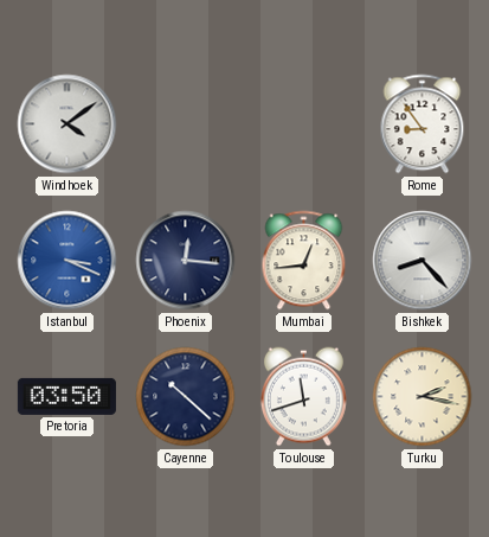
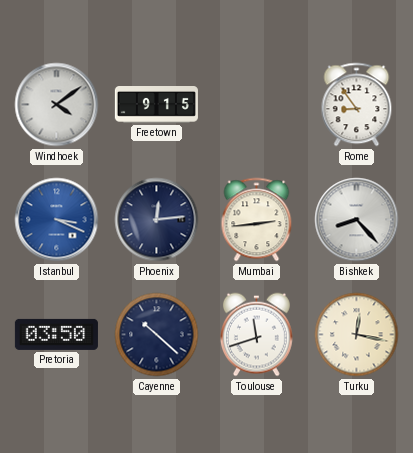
Freetown: none -> 9:15
Phoenix: 12:16 -> 12:14
Mumbai: 12:44 -> 2:44
Turku: 2:17 -> 12:17
